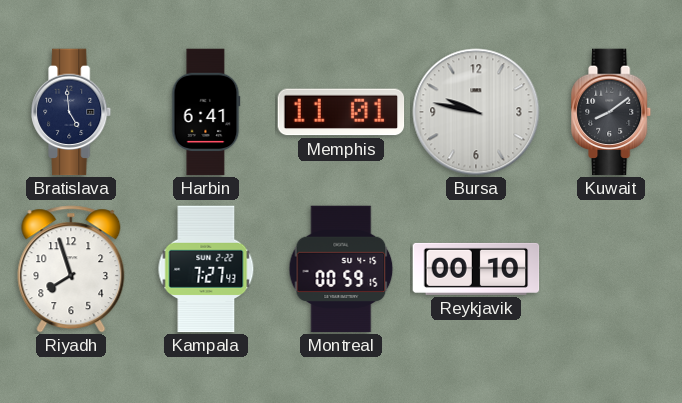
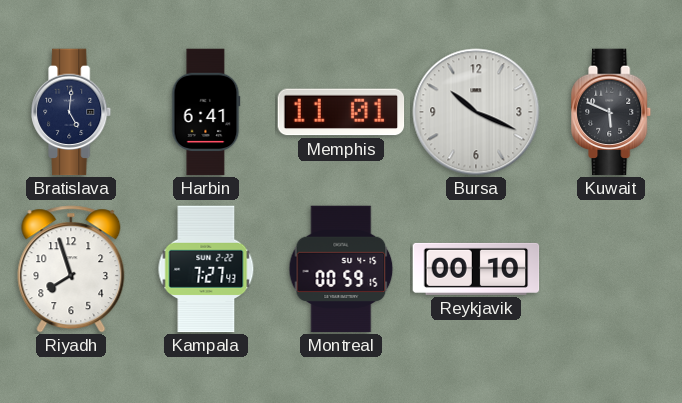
Bratislava: 4:59 -> 5:01
Bursa: 9:47 -> 10:19
Kuwait: 8:09 -> 5:49
